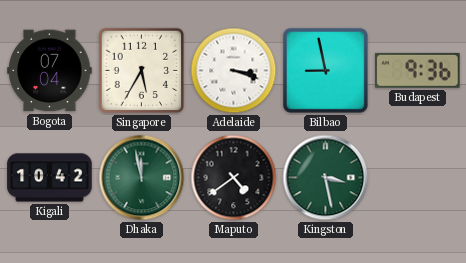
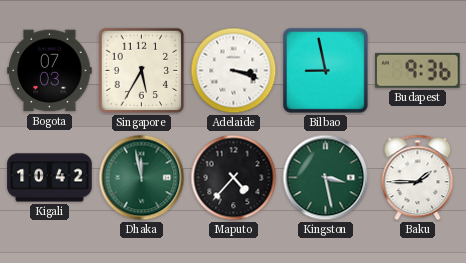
Bogota: 07:04 -> 07:03
Maputo: 4:39 -> 4:37
Baku: none -> 1:45
